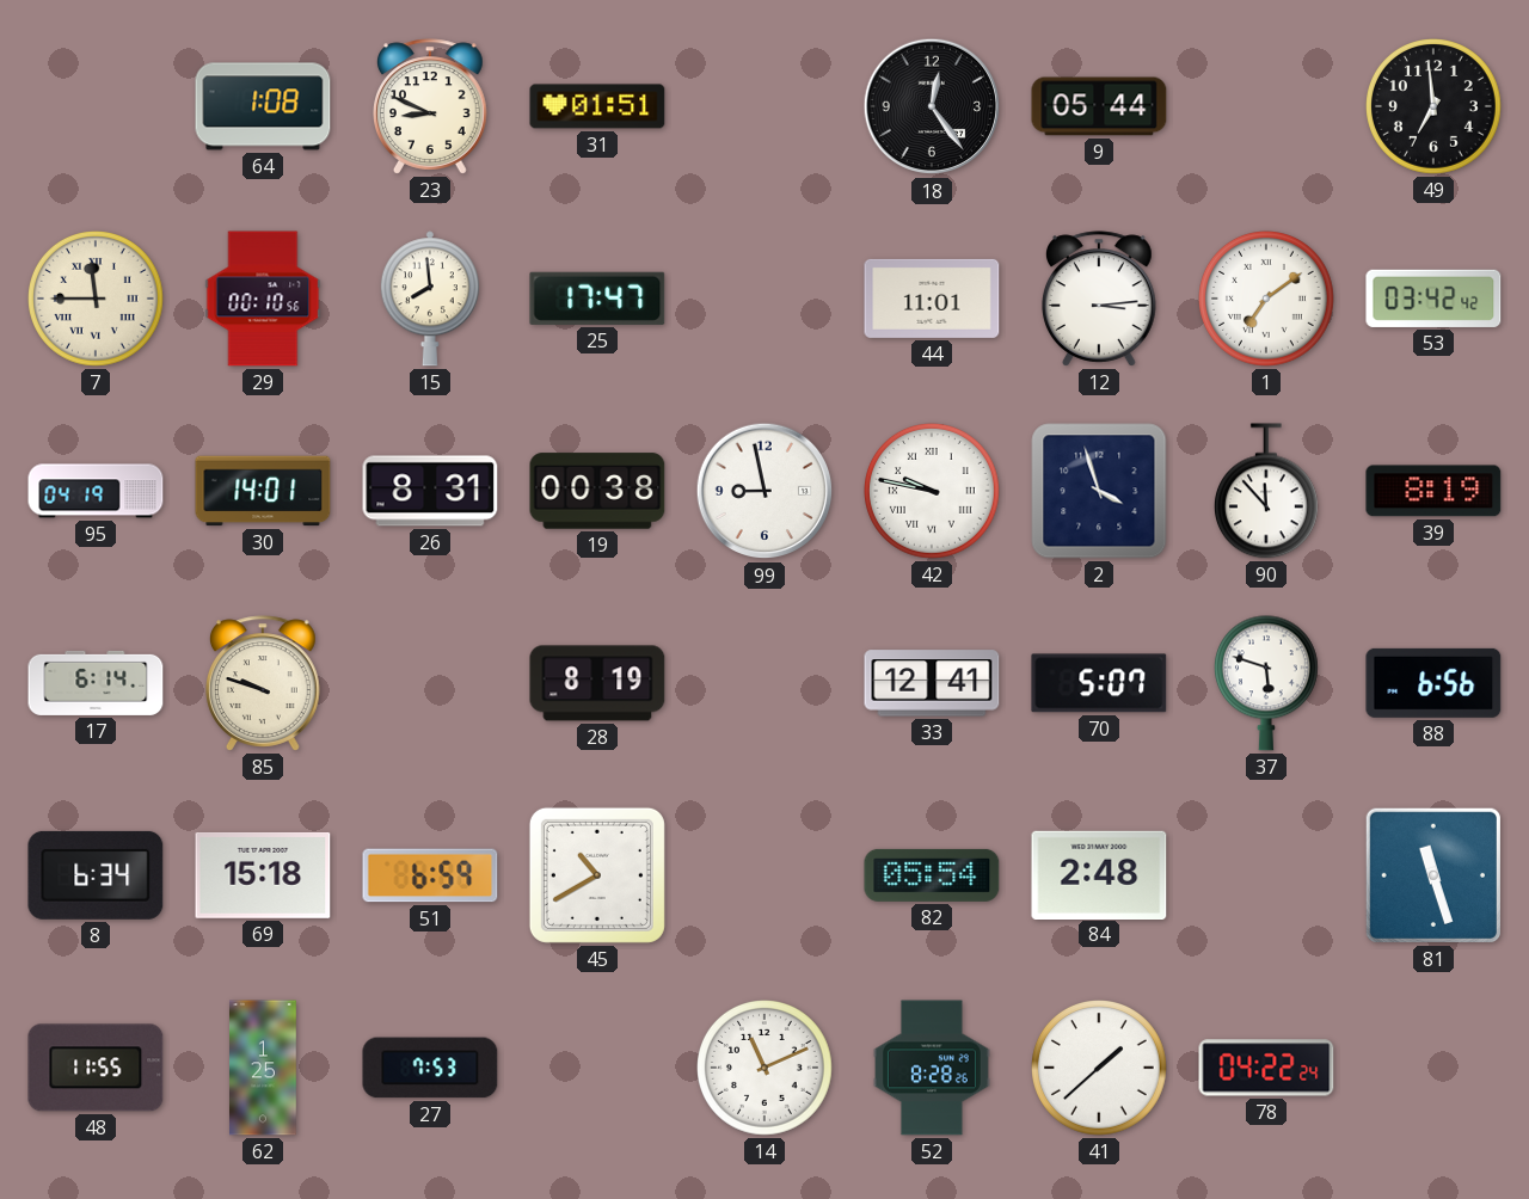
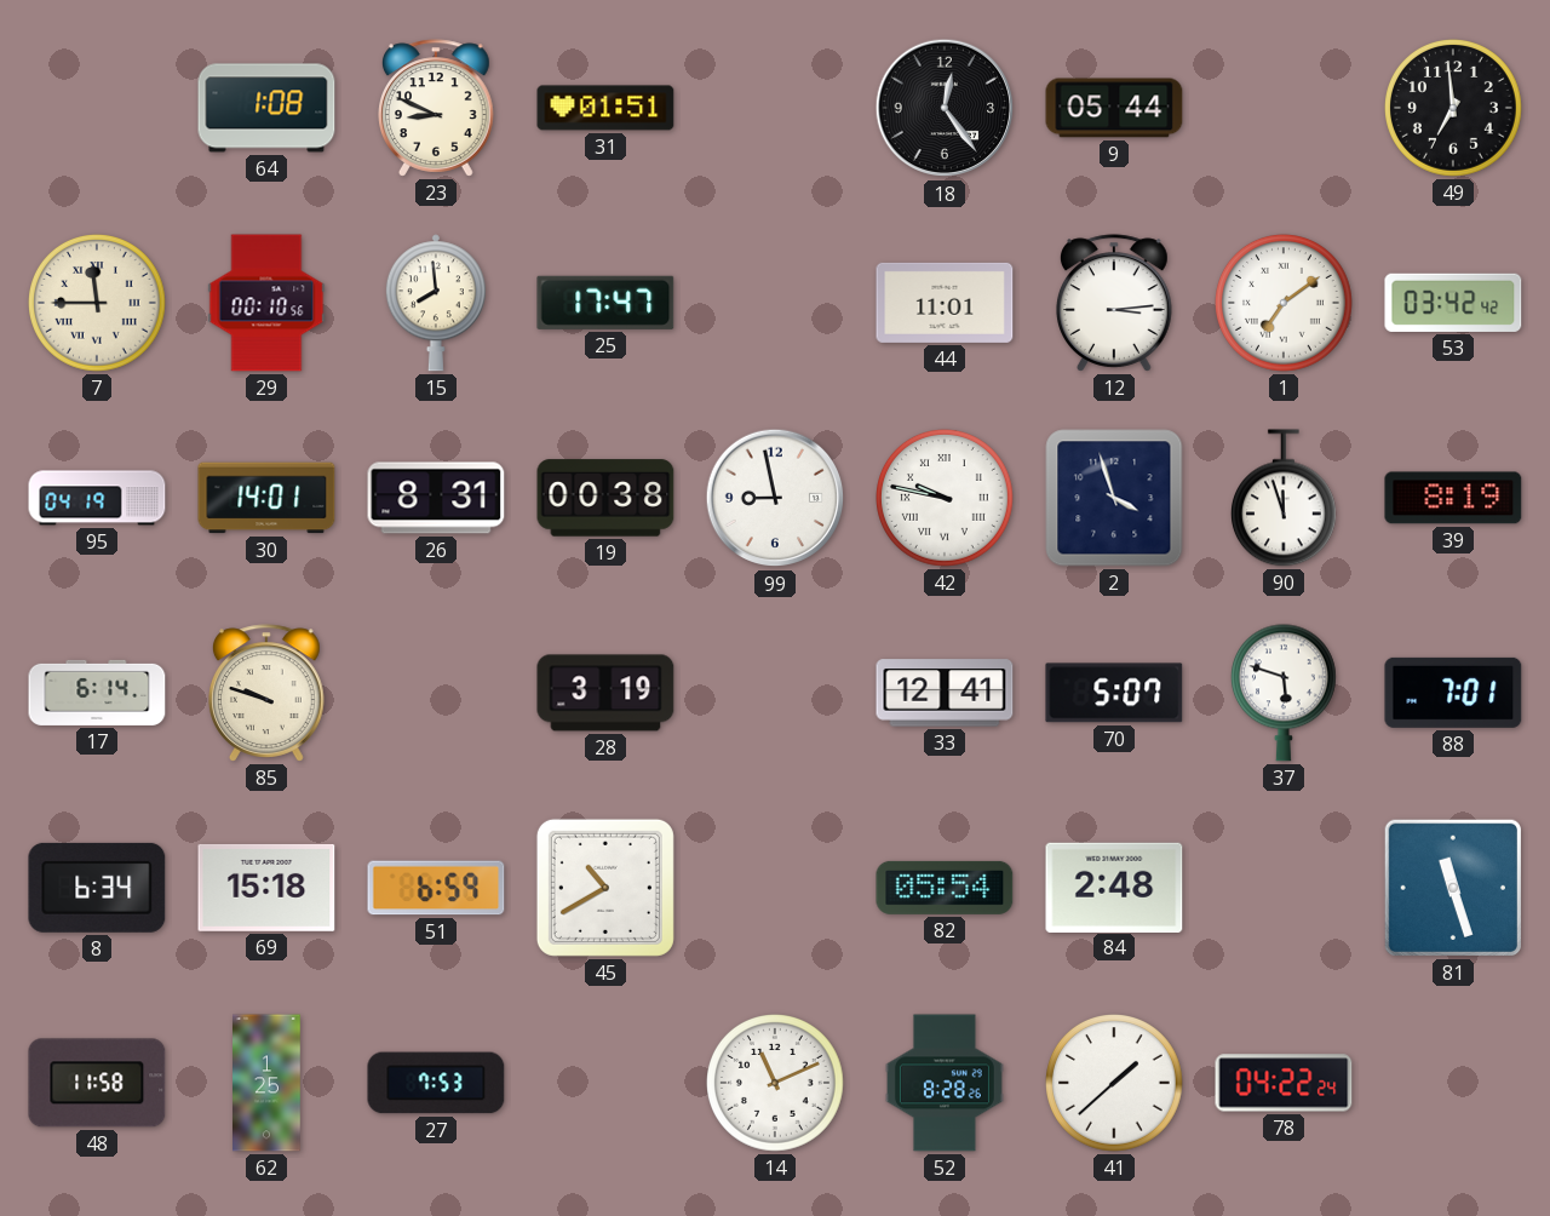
90: 11:53 -> 11:57
28: 8:19 -> 3:19
88: 6:56 -> 7:01
48: 11:55 -> 11:58
